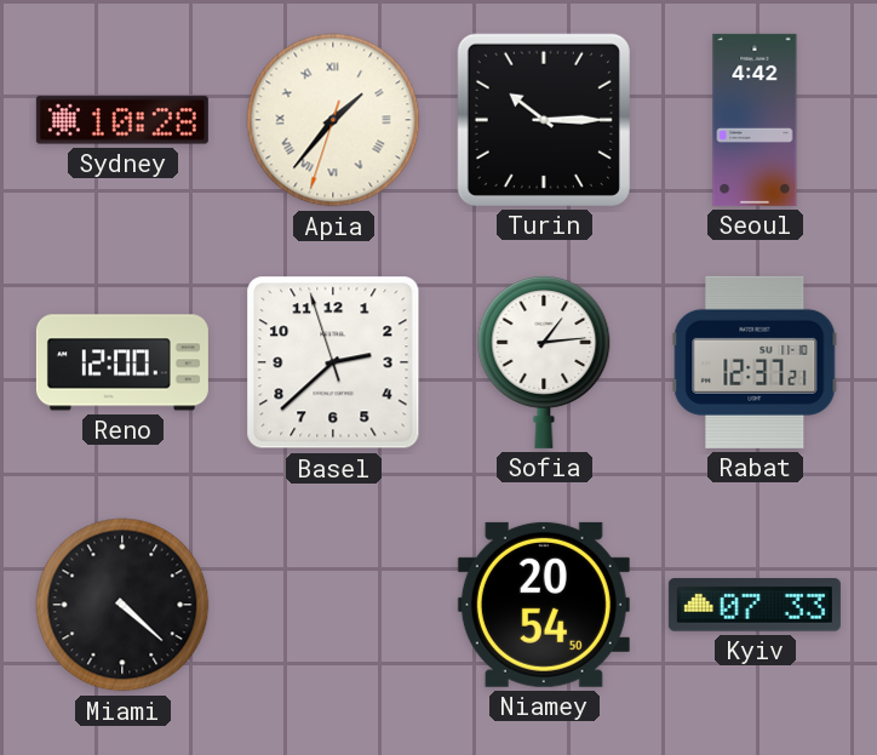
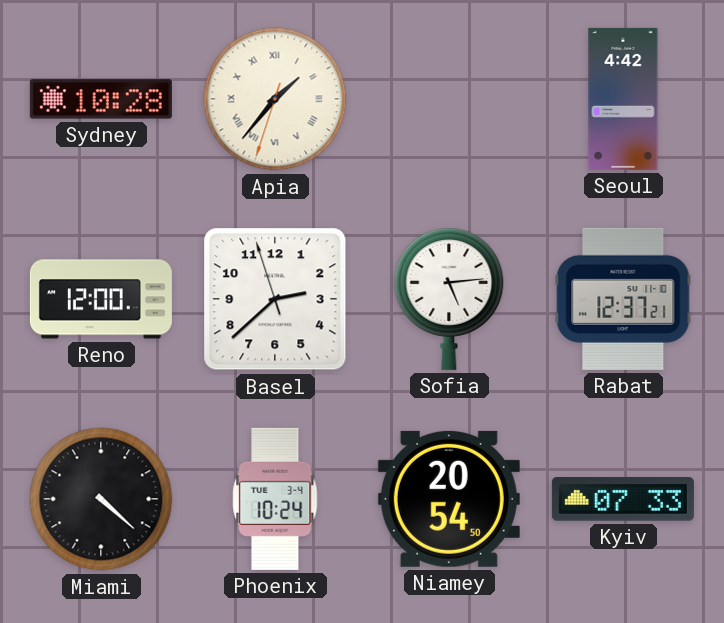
Turin: 10:15 -> none
Sofia: 1:14 -> 5:14
Phoenix: none -> 10:24
